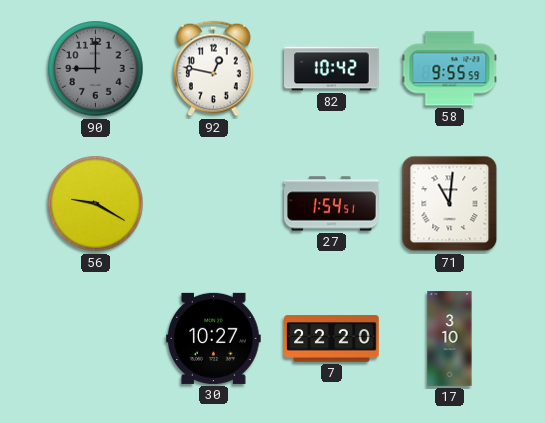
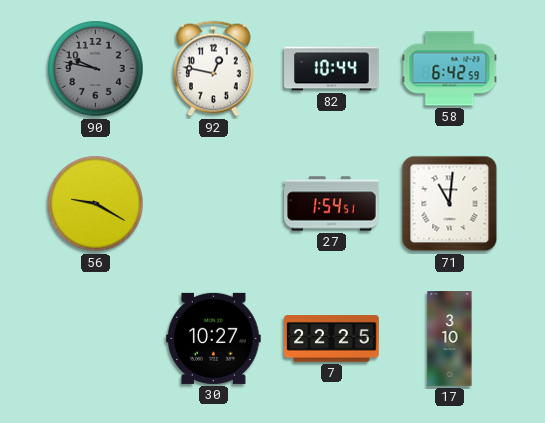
90: 9:00 -> 9:47
82: 10:42 -> 10:44
58: 9:55 -> 6:42
7: 22:20 -> 22:25
